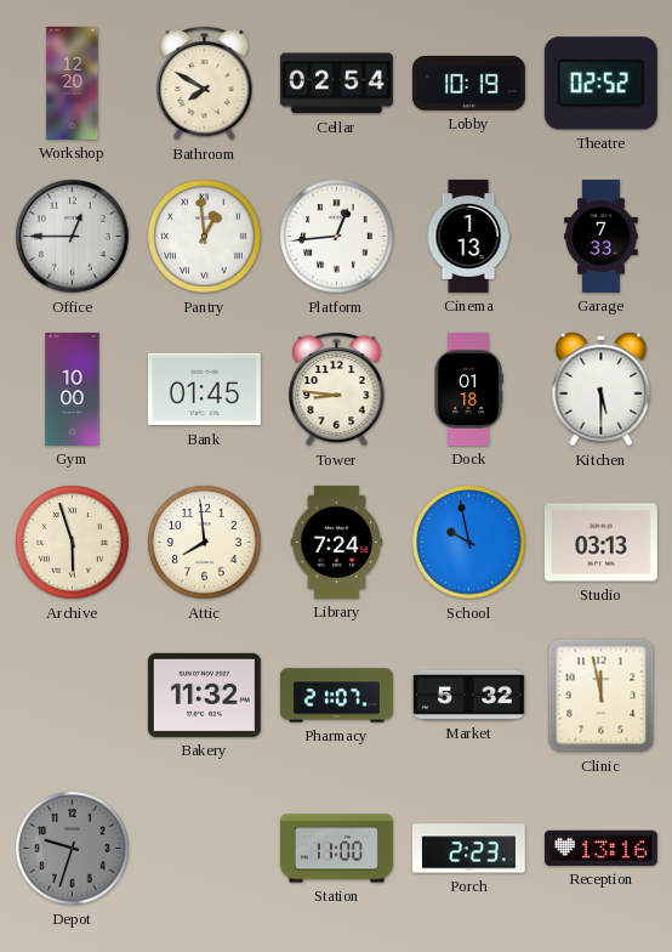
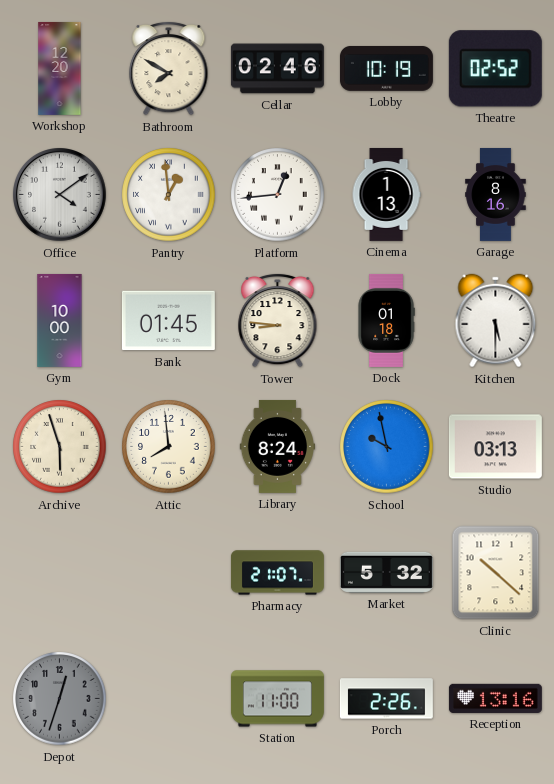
Cellar: 02:54 -> 02:46
Office: 12:45 -> 4:09
Garage: 7:33 -> 8:16
Library: 7:24 -> 8:24
Bakery: 11:32 -> none
Clinic: 11:58 -> 10:22
Depot: 9:33 -> 12:33
Porch: 2:23 -> 2:26
